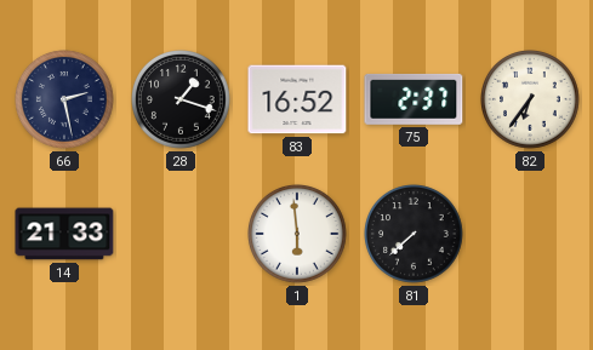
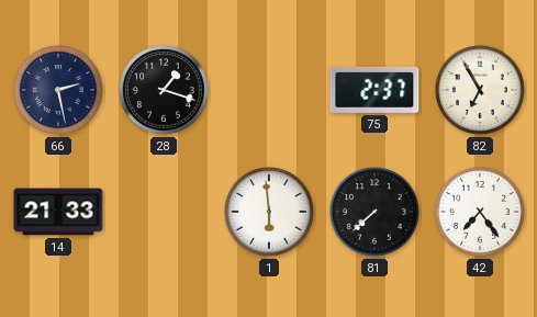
83: 16:52 -> none
82: 6:36 -> 6:55
42: none -> 7:24
